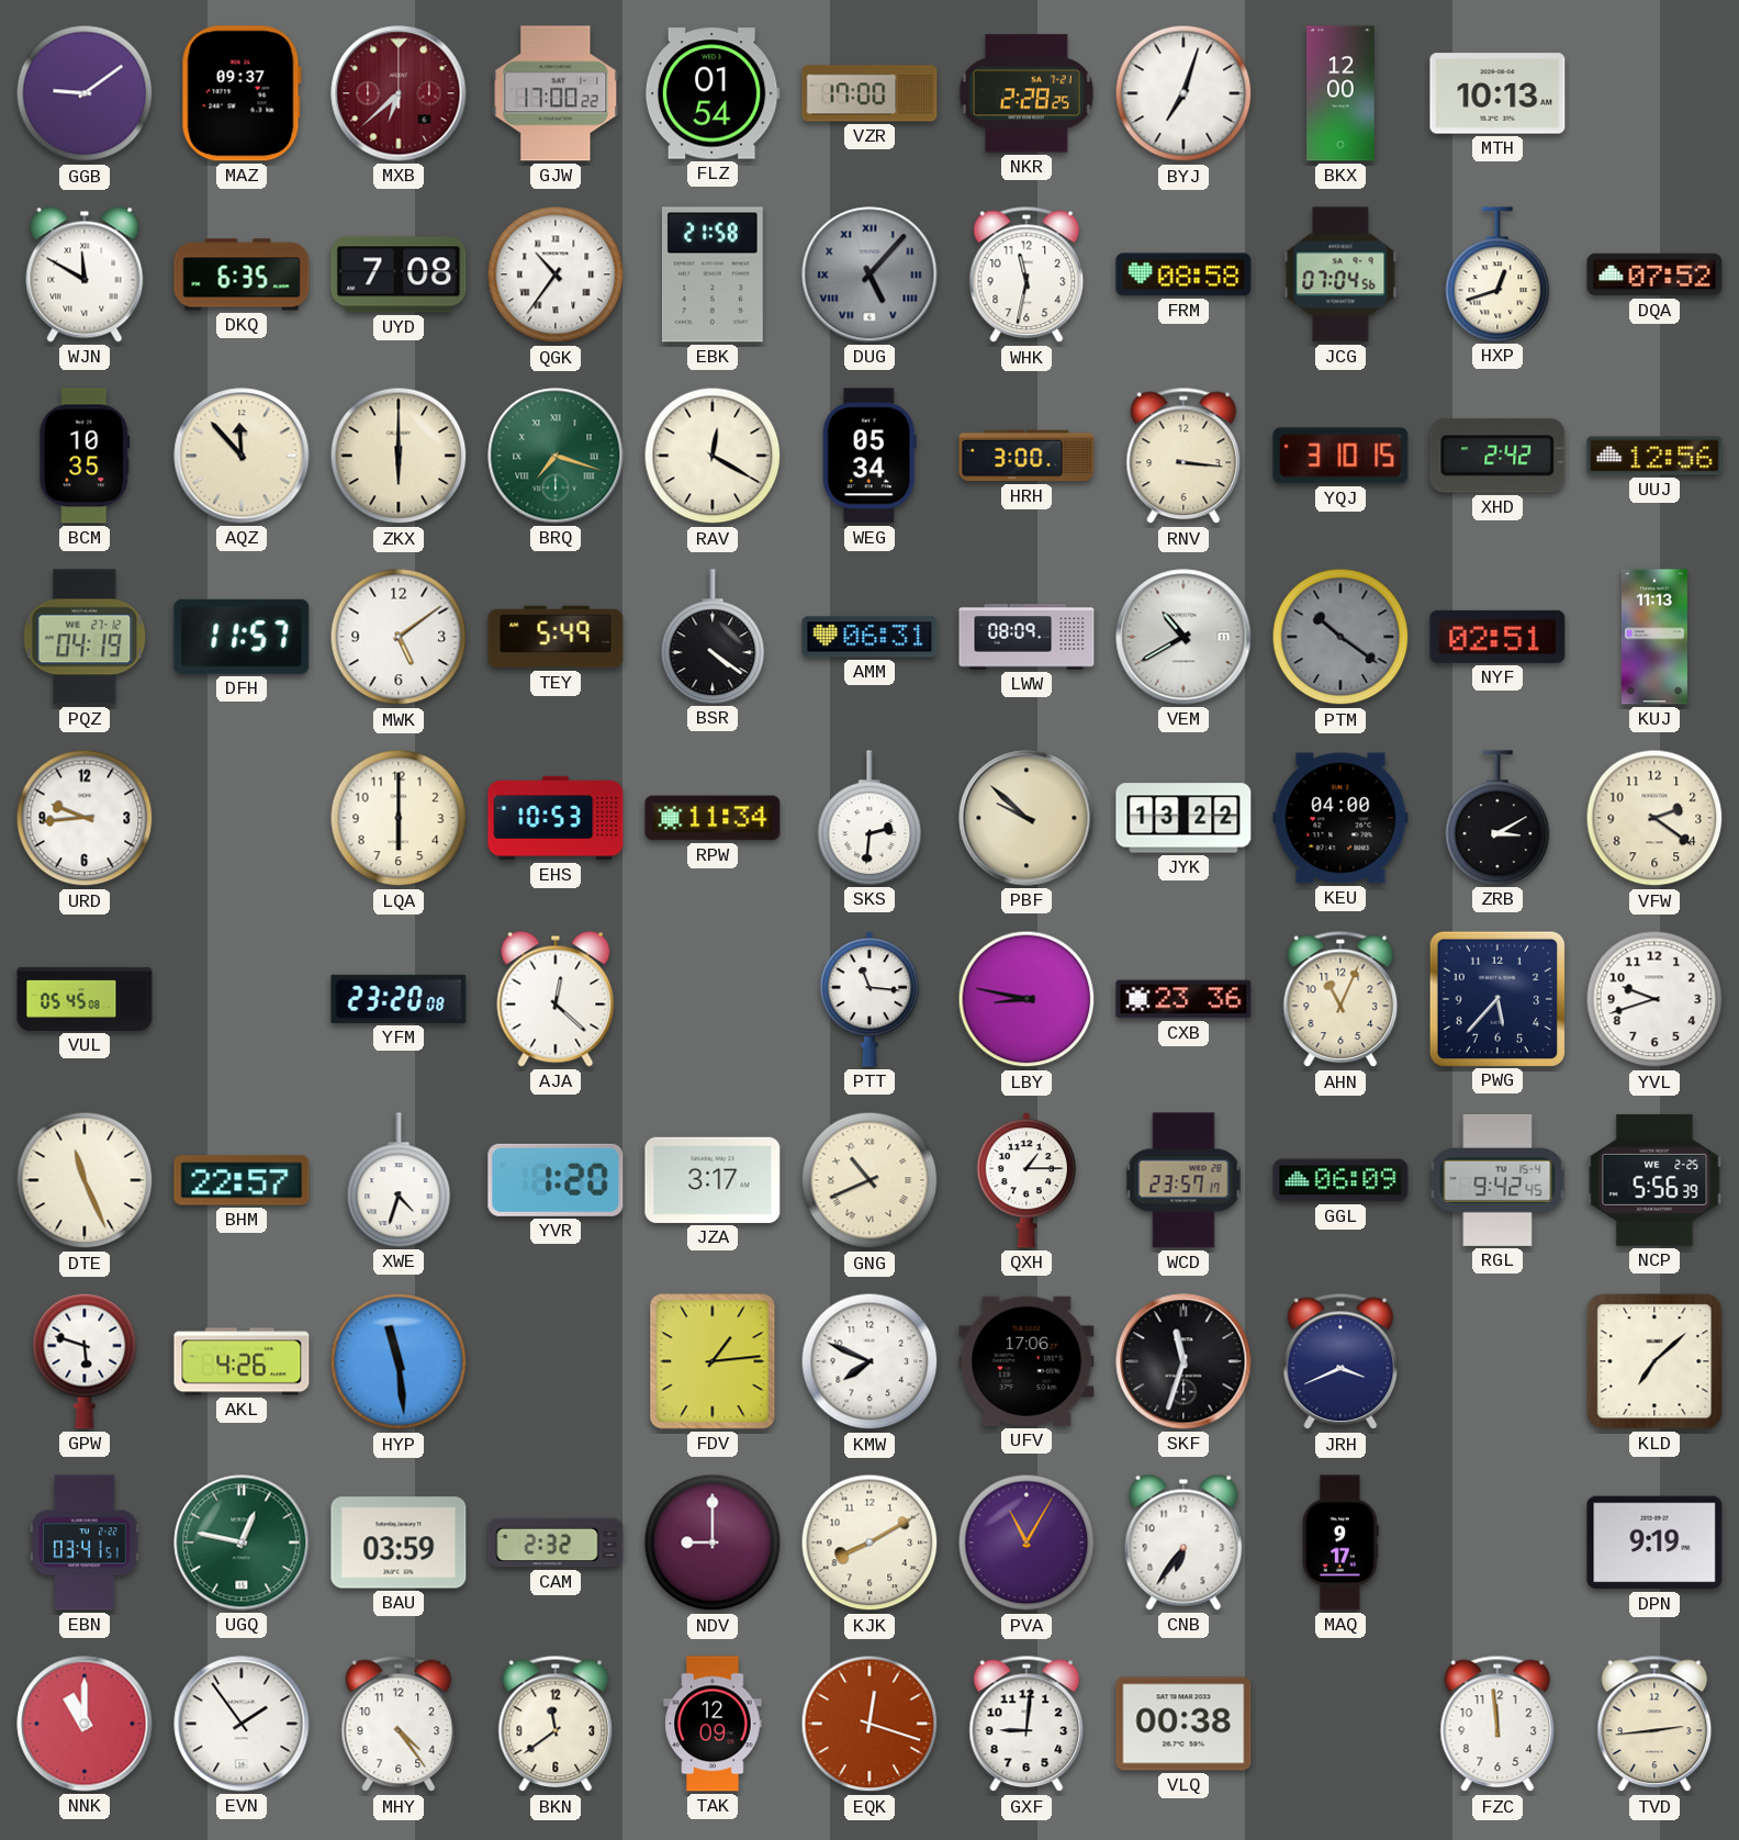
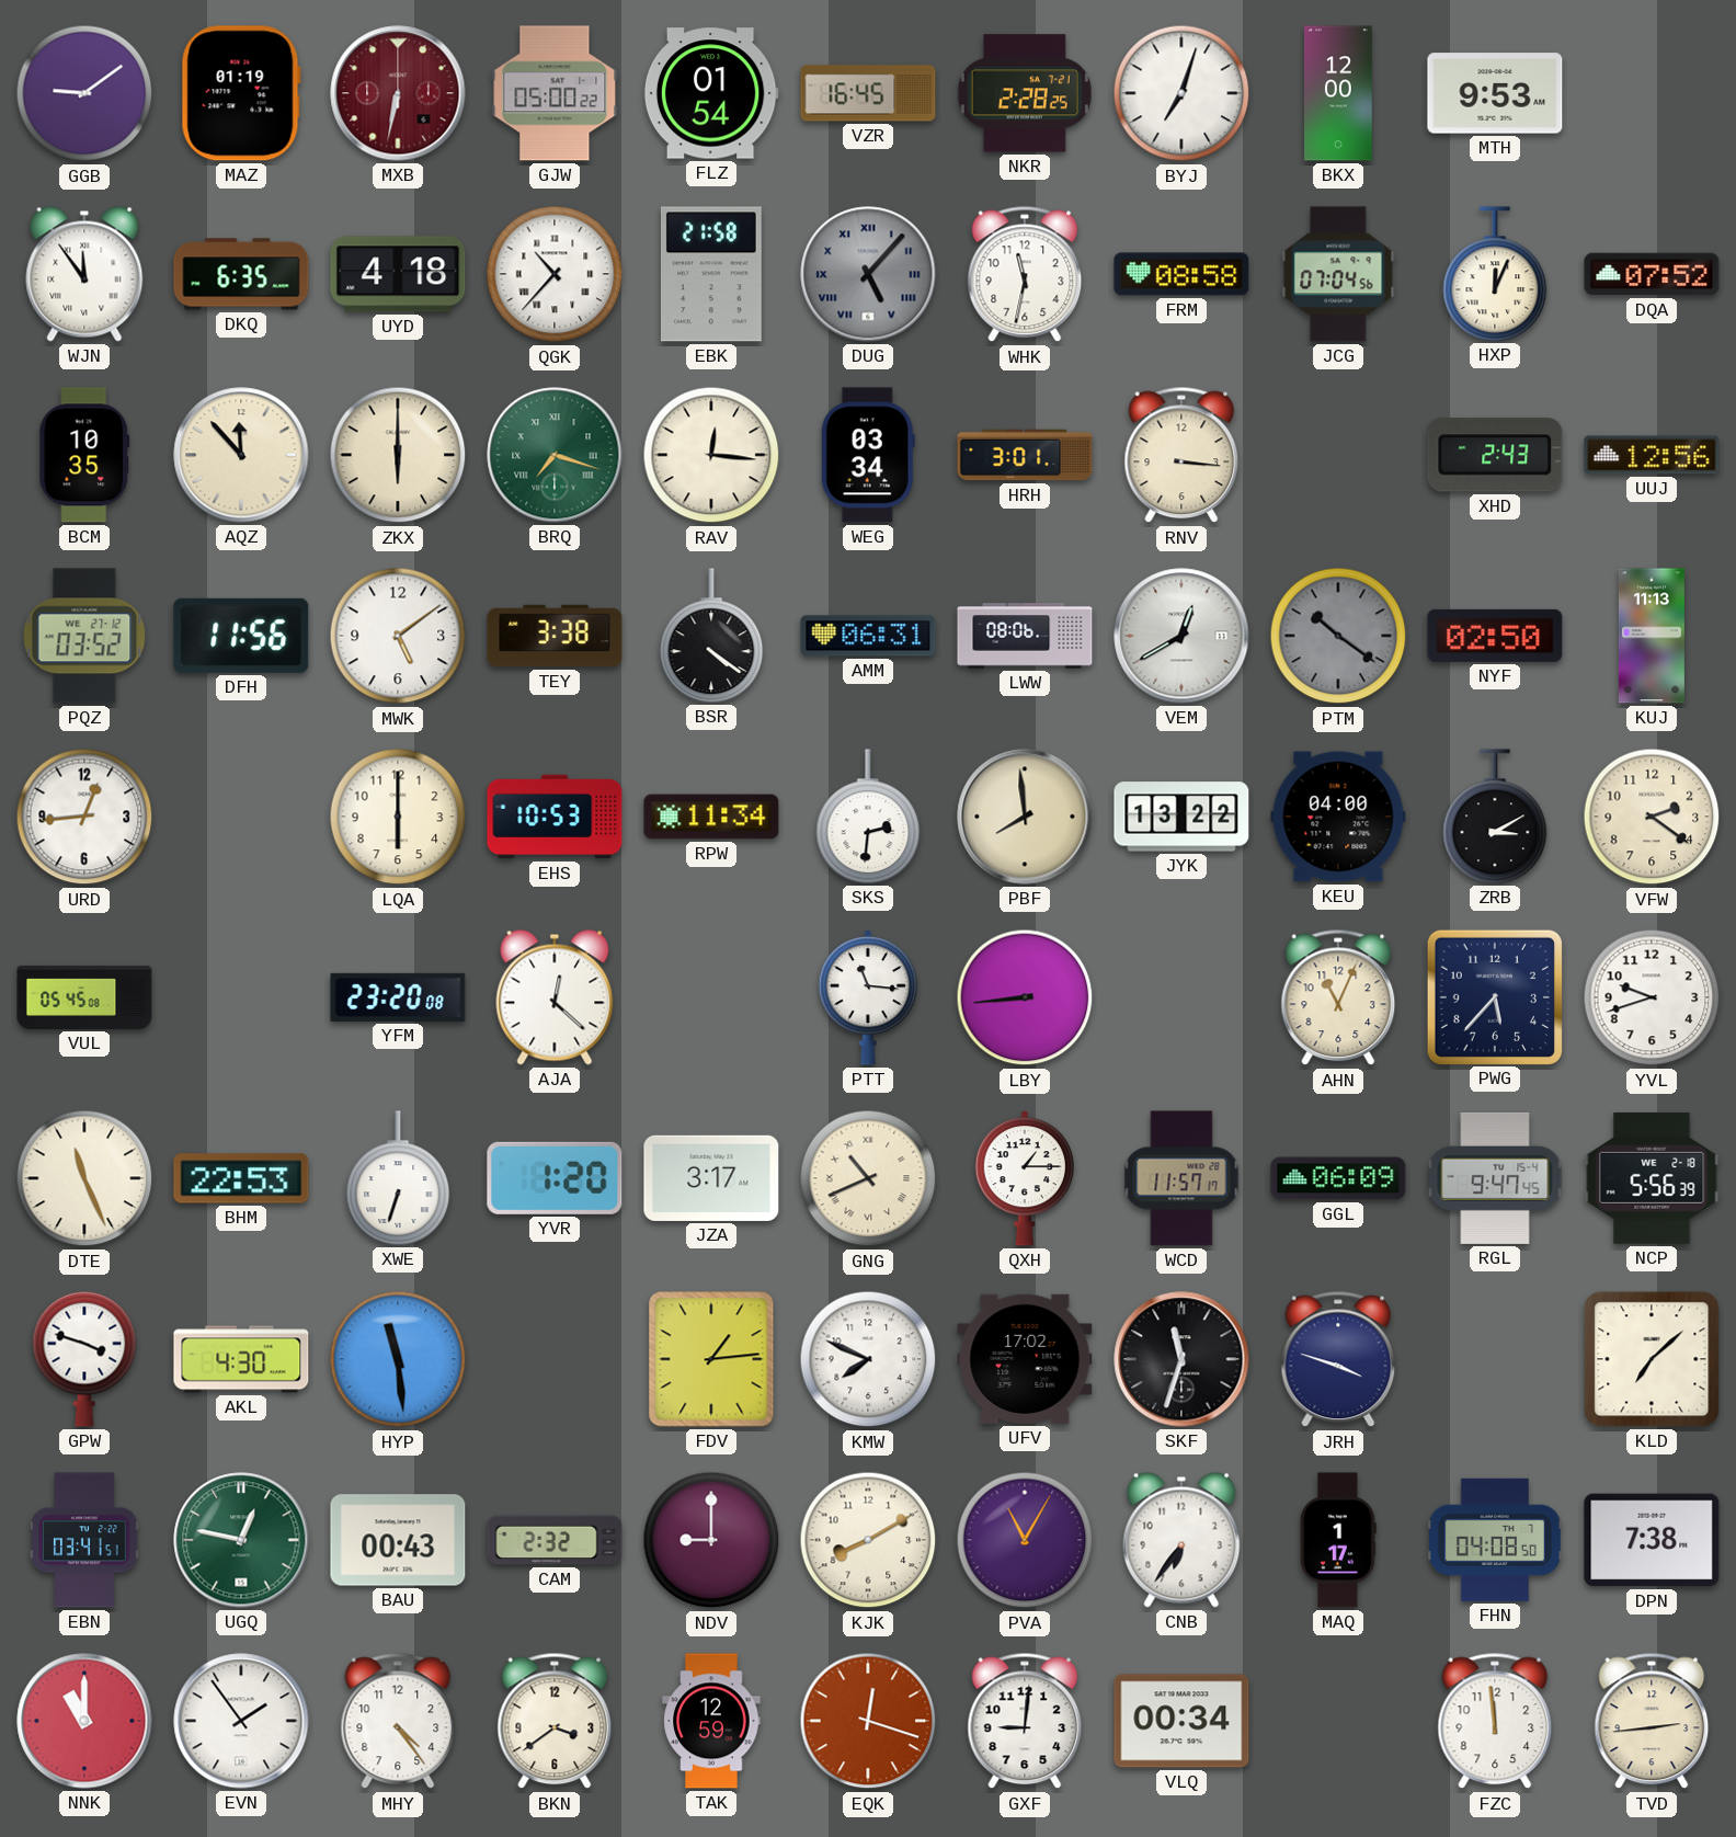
MAZ: 09:37 -> 01:19
MXB: 6:38 -> 6:32
GJW: 17:00 -> 05:00
VZR: 17:00 -> 16:45
MTH: 10:13 -> 9:53
WJN: 11:50 -> 11:54
UYD: 7:08 -> 4:18
QGK: 10:36 -> 10:37
HXP: 12:42 -> 12:04
RAV: 12:20 -> 12:16
WEG: 05:34 -> 03:34
HRH: 3:00 -> 3:01
YQJ: 3:10 -> none
XHD: 2:42 -> 2:43
PQZ: 04:19 -> 03:52
DFH: 11:57 -> 11:56
TEY: 5:49 -> 3:38
LWW: 08:09 -> 08:06
VEM: 10:40 -> 12:40
NYF: 02:51 -> 02:50
URD: 9:44 -> 12:44
PBF: 9:52 -> 7:59
LBY: 8:47 -> 8:44
CXB: 23:36 -> none
BHM: 22:57 -> 22:53
XWE: 4:33 -> 6:33
WCD: 23:57 -> 11:57
RGL: 9:42 -> 9:47
NCP date: WE 2-25 -> WE 2-18
GPW: 5:48 -> 3:48
AKL: 4:26 -> 4:30
UFV: 17:06 -> 17:02
JRH: 3:41 -> 3:48
BAU: 03:59 -> 00:43
MAQ: 9:17 -> 1:17
FHN: none -> 04:08
DPN: 9:19 -> 7:38
BKN: 11:39 -> 3:39
TAK: 12:09 -> 12:59
VLQ: 00:38 -> 00:34
